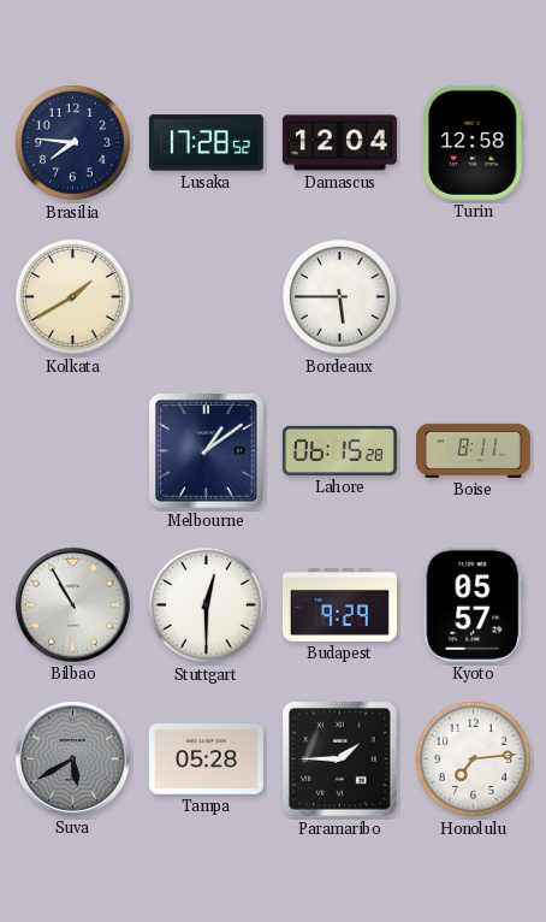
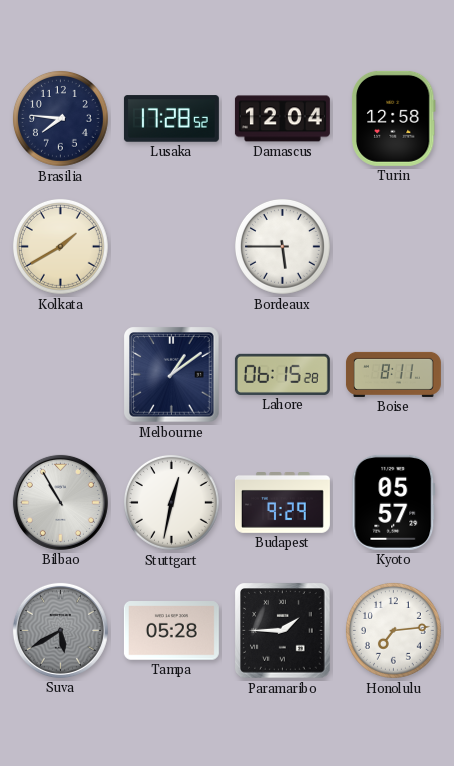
Stuttgart: 12:30 -> 12:32
